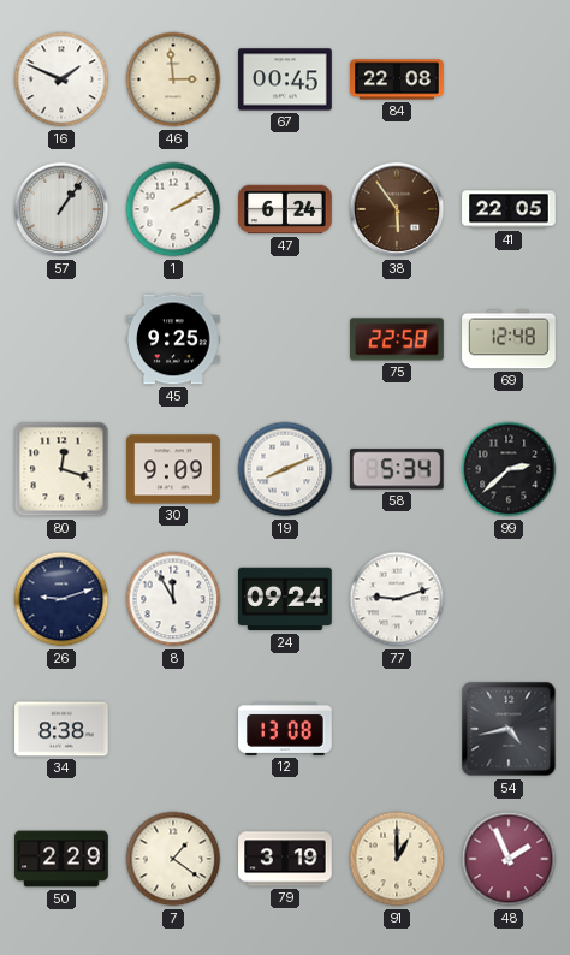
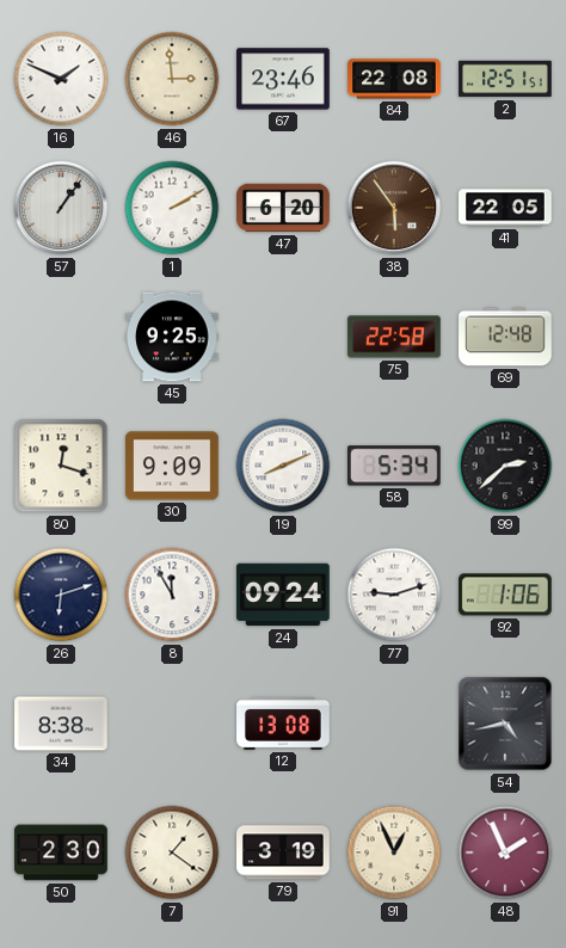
67: 00:45 -> 23:46
2: none -> 12:51
47: 6:24 -> 6:20
26: 9:12 -> 6:12
92: none -> 1:06
50: 2:29 -> 2:30
91: 1:00 -> 12:56
